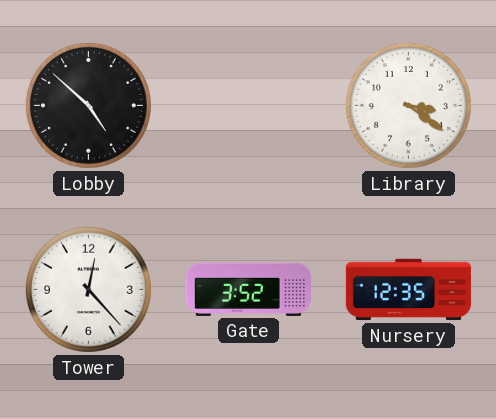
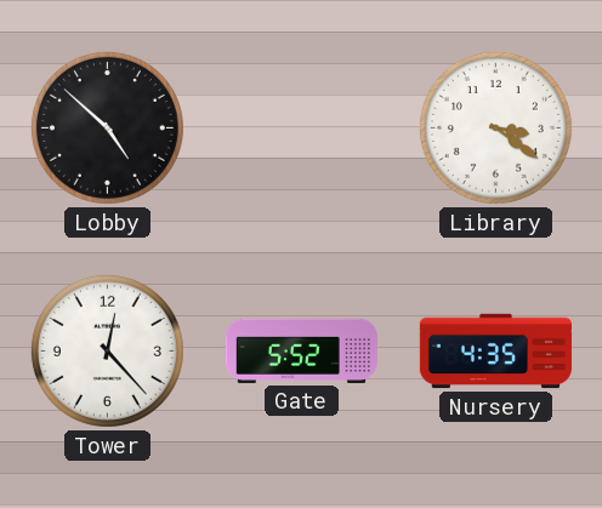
Gate: 3:52 -> 5:52
Nursery: 12:35 -> 4:35
